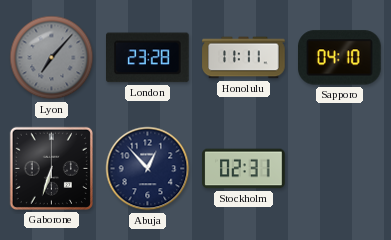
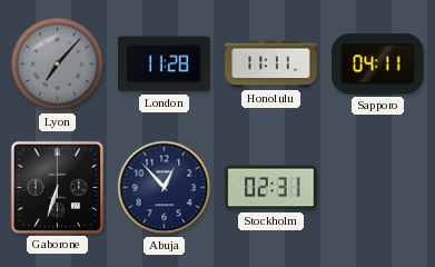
London: 23:28 -> 11:28
Sapporo: 04:10 -> 04:11
